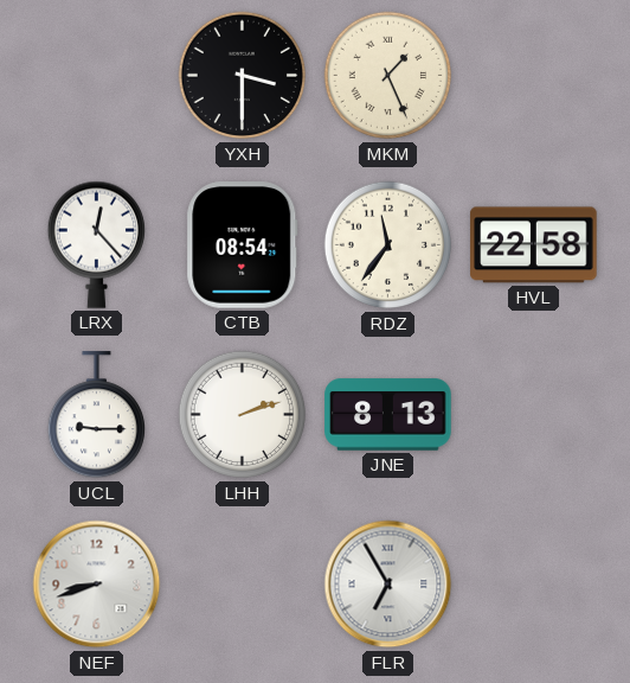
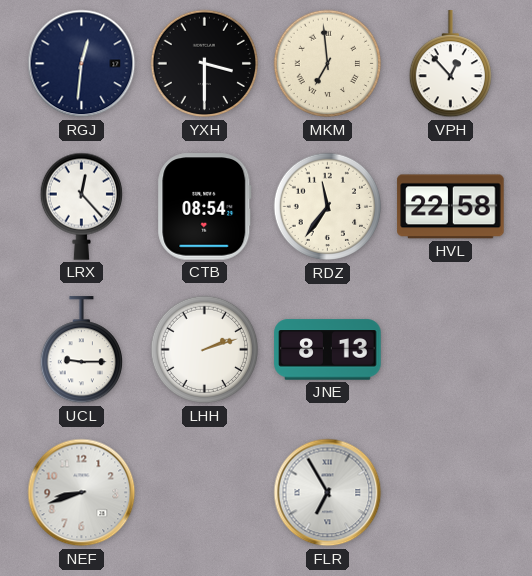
RGJ: none -> 12:31
MKM: 1:26 -> 6:59
VPH: none -> 12:53
